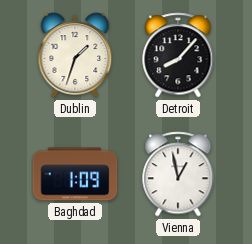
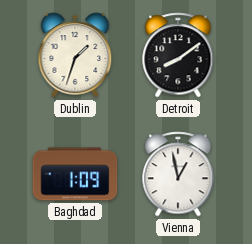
Detroit: 8:07 -> 8:09
